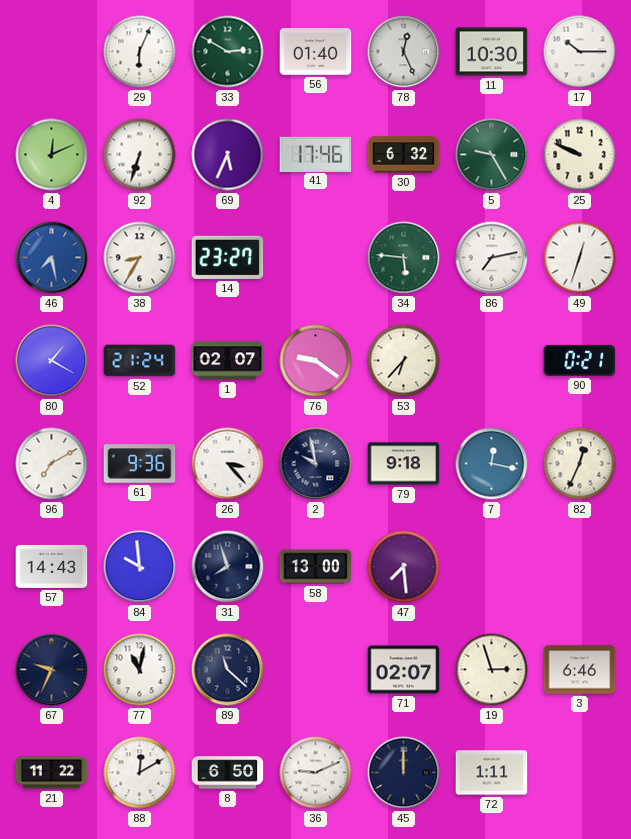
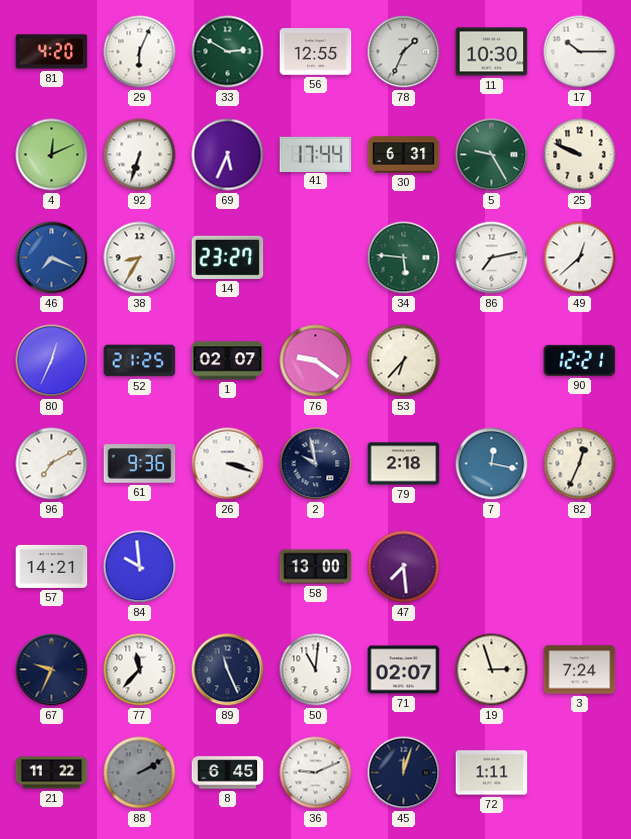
81: none -> 4:20
56: 01:40 -> 12:55
78: 12:26 -> 1:34
41: 17:46 -> 17:44
30: 6:32 -> 6:31
46: 7:28 -> 7:19
49: 12:33 -> 12:38
80: 1:20 -> 12:34
52: 21:24 -> 21:25
90: 0:21 -> 12:21
26: 3:23 -> 3:18
79: 9:18 -> 2:18
57: 14:43 -> 14:21
31: 7:57 -> none
77: 11:02 -> 11:37
89: 11:22 -> 11:26
50: none -> 11:01
3: 6:46 -> 7:24
88: 12:10 -> 2:10
88 dial: white -> grey
8: 6:50 -> 6:45
45: 12:00 -> 12:03
